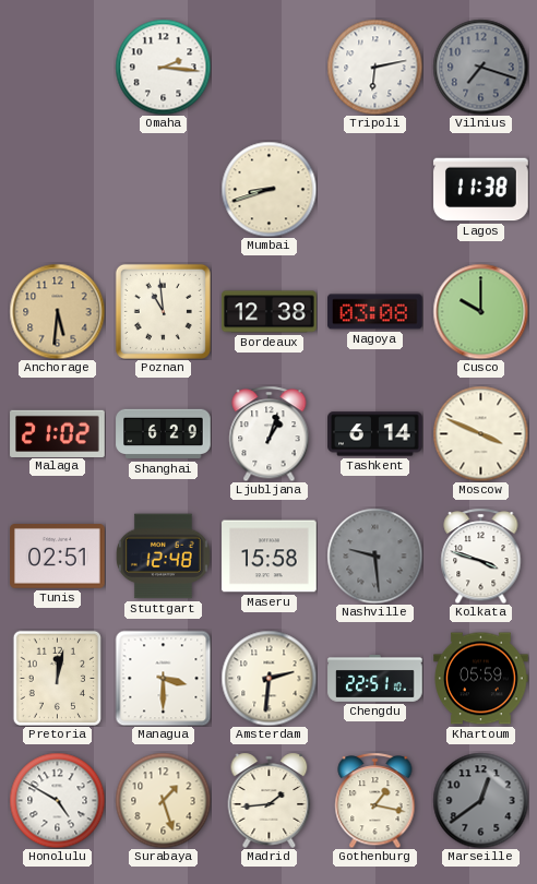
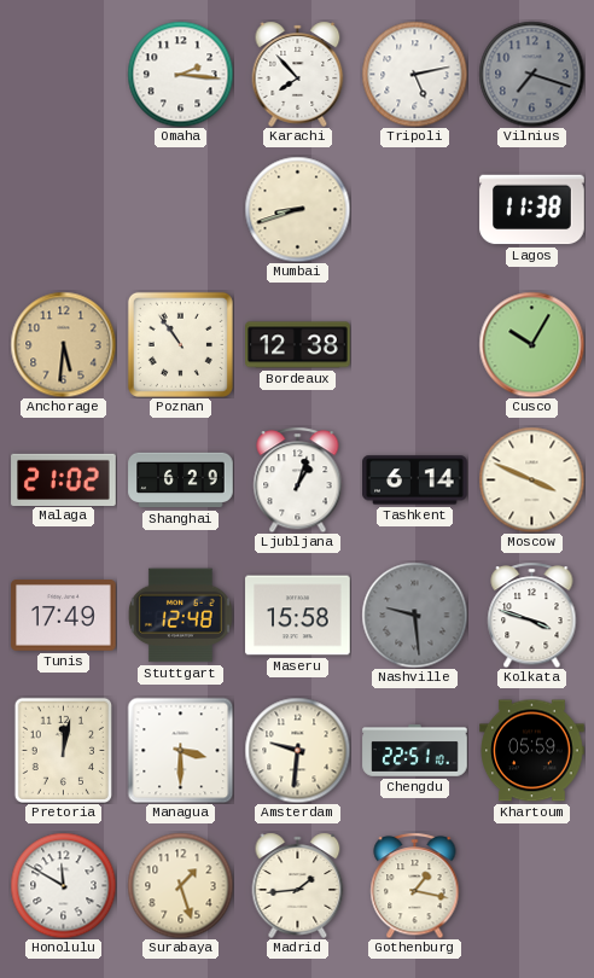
Karachi: none -> 7:53
Tripoli: 6:13 -> 5:13
Poznan: 10:59 -> 10:54
Nagoya: 03:08 -> none
Cusco: 10:00 -> 10:05
Tunis: 02:51 -> 17:49
Amsterdam: 2:31 -> 9:31
Honolulu: 4:50 -> 11:50
Marseille: 12:39 -> none
